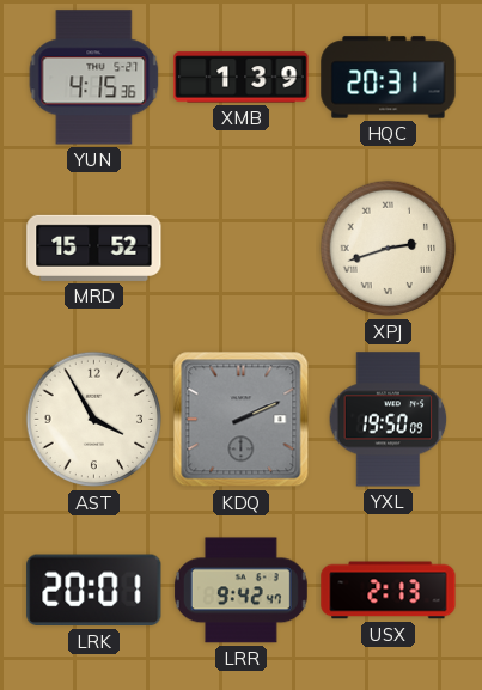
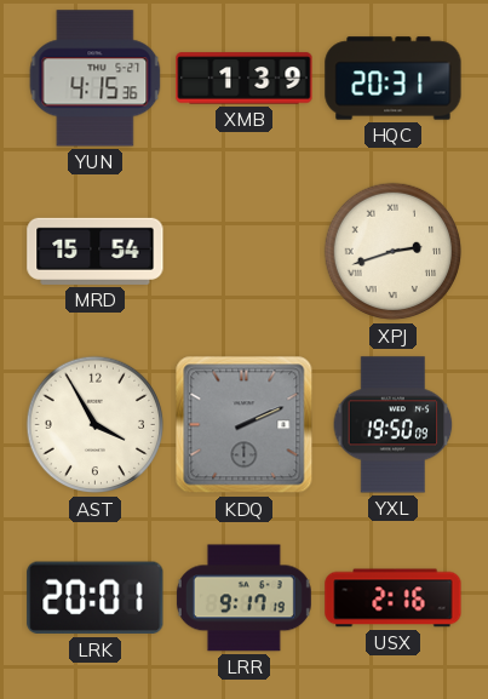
MRD: 15:52 -> 15:54
LRR: 9:42 -> 9:17
USX: 2:13 -> 2:16
